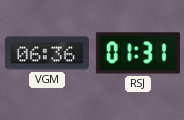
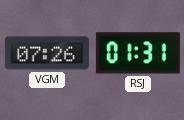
VGM: 06:36 -> 07:26
